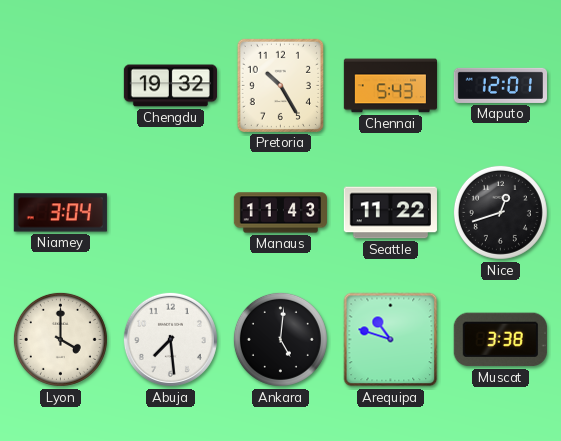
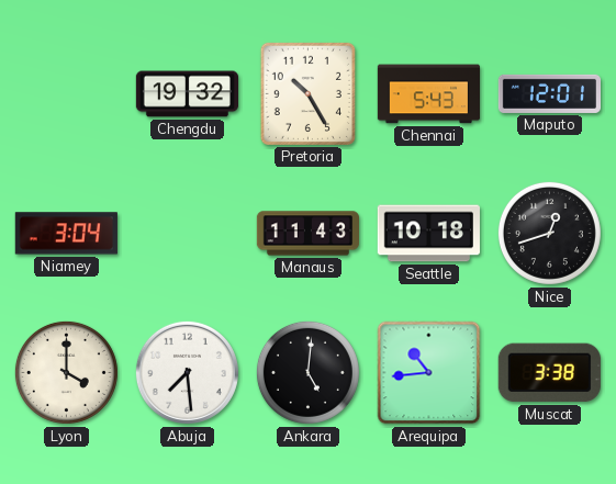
Seattle: 11:22 -> 10:18
Arequipa: 10:48 -> 10:44
